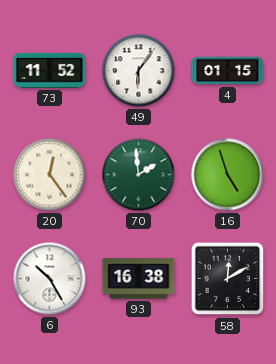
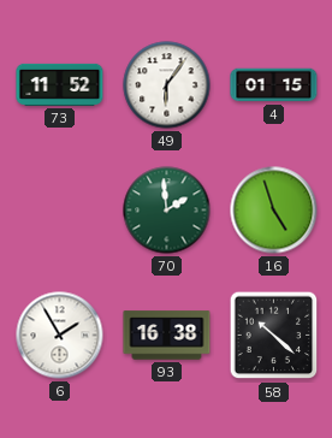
20: 12:24 -> none
6: 10:25 -> 1:55
58: 12:10 -> 10:22
